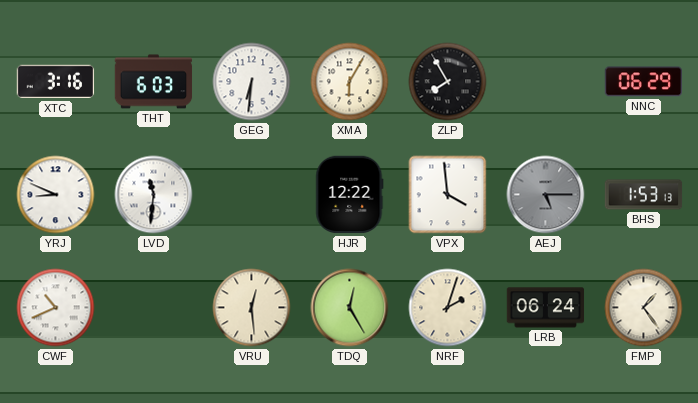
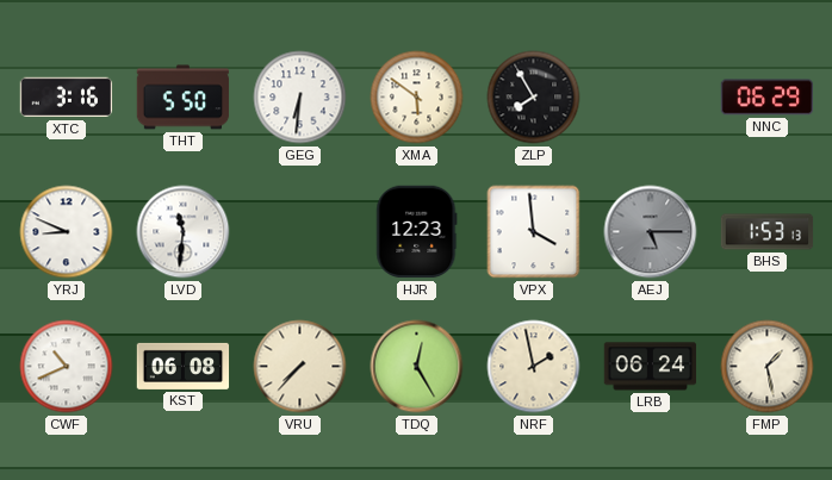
THT: 6:03 -> 5:50
XMA: 6:05 -> 5:51
HJR: 12:22 -> 12:23
KST: none -> 06:08
VRU: 12:29 -> 7:37
NRF: 2:03 -> 1:58
FMP: 1:24 -> 1:28
